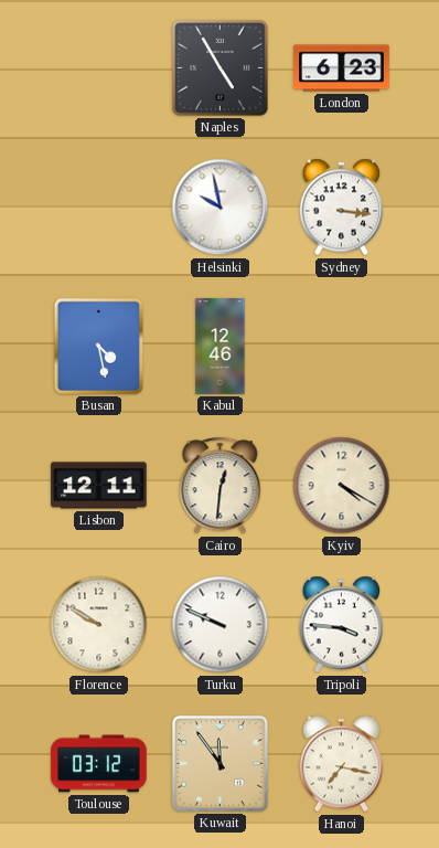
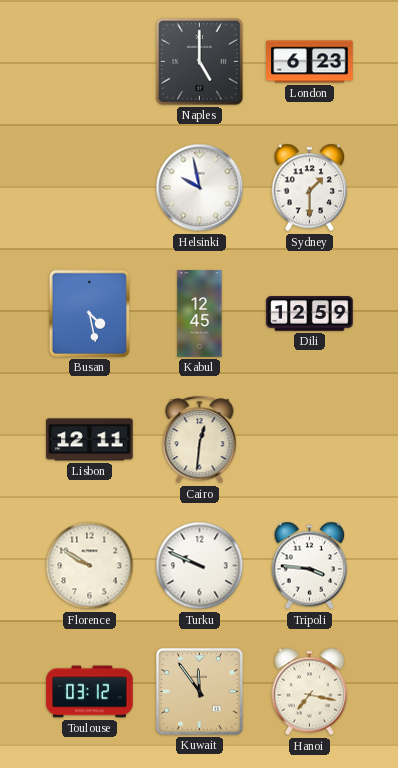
Naples: 4:55 -> 5:00
Sydney: 3:16 -> 1:30
Kabul: 12:46 -> 12:45
Dili: none -> 12:59
Kyiv: 4:20 -> none
